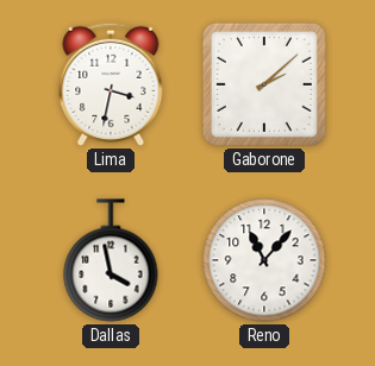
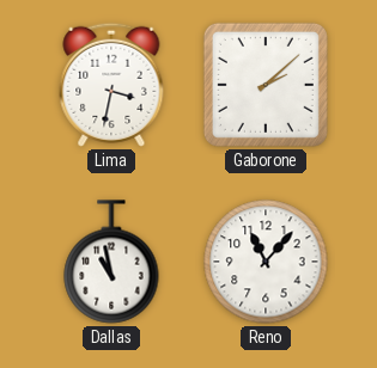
Dallas: 3:58 -> 10:58
